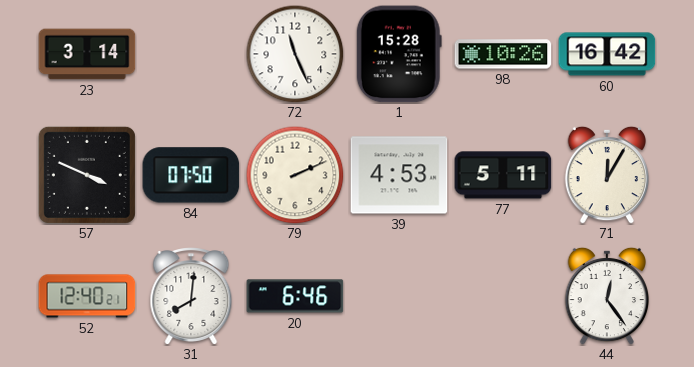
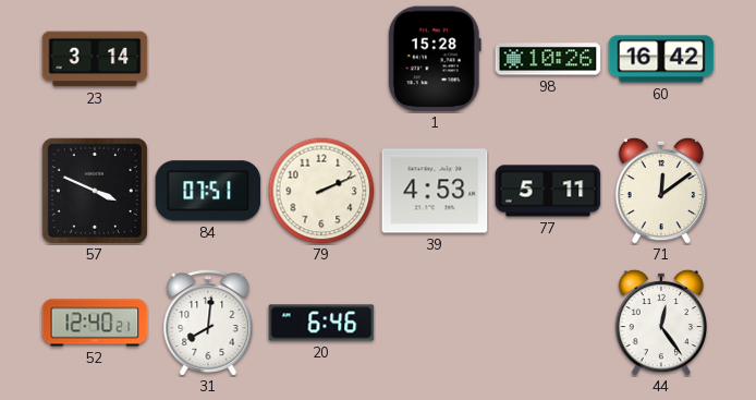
72: 11:26 -> none
84: 07:50 -> 07:51
71: 12:05 -> 12:09
